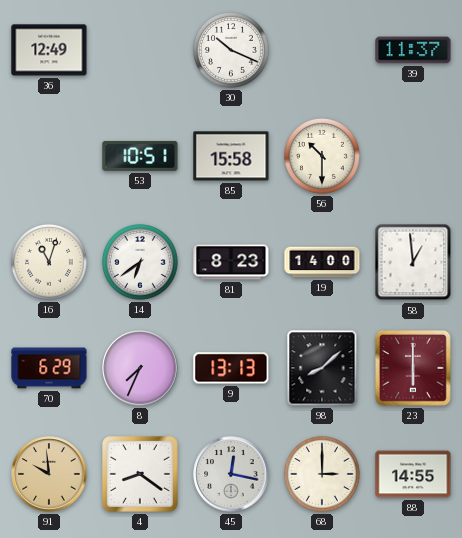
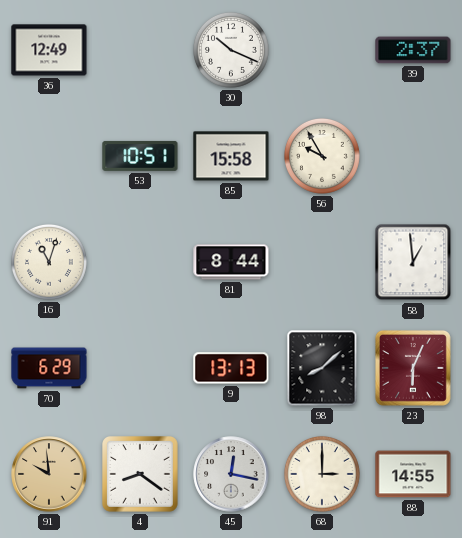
39: 11:37 -> 2:37
56: 10:30 -> 9:55
14: 6:39 -> none
81: 8:23 -> 8:44
19: 14:00 -> none
8: 7:34 -> none
23: 6:00 -> 6:04
